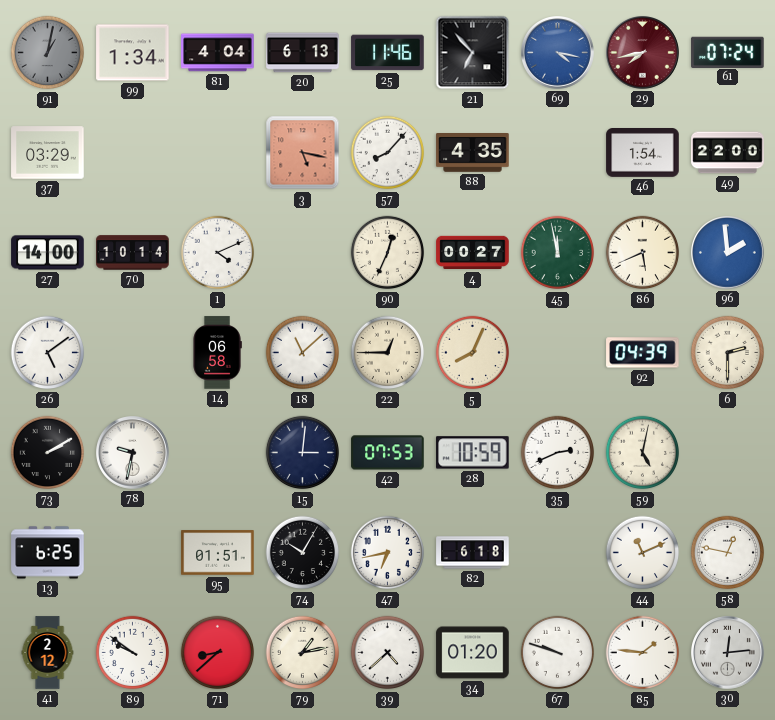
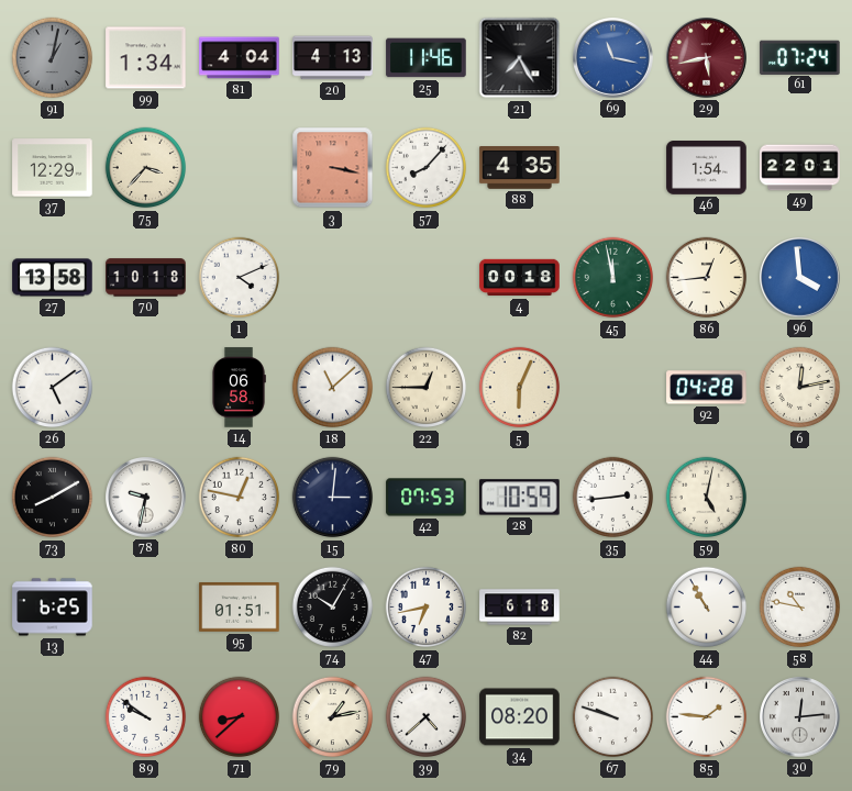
20: 6:13 -> 4:13
21: 6:53 -> 7:25
69: 4:17 -> 11:17
29: 7:43 -> 5:43
37: 03:29 -> 12:29
75: none -> 3:37
3: 5:17 -> 3:17
49: 22:00 -> 22:01
27: 14:00 -> 13:58
70: 10:14 -> 10:18
90: 12:34 -> none
4: 00:27 -> 00:18
86: 5:41 -> 12:44
96: 1:59 -> 3:59
5: 8:04 -> 6:04
92: 04:39 -> 04:28
6: 2:30 -> 12:13
73: 2:10 -> 8:10
80: none -> 12:47
35: 2:41 -> 2:44
44: 11:11 -> 10:55
58: 12:47 -> 10:47
41: 2:12 -> none
34: 01:20 -> 08:20
